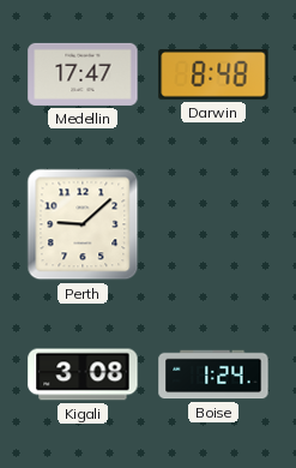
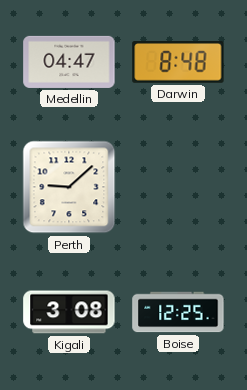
Medellin: 17:47 -> 04:47
Boise: 1:24 -> 12:25
